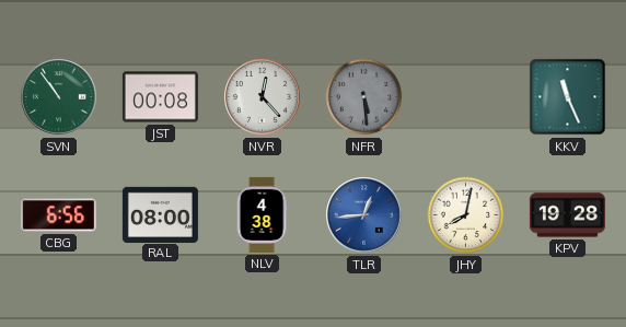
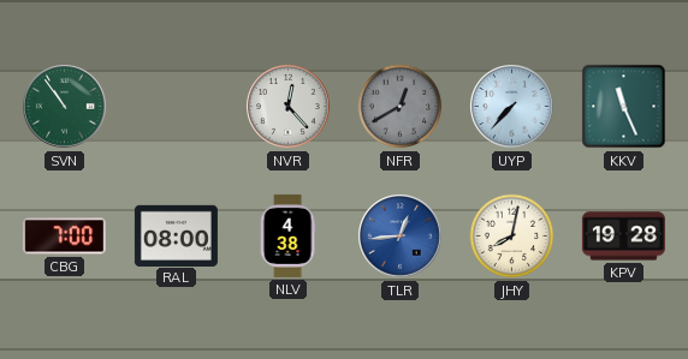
JST: 00:08 -> none
NFR: 5:29 -> 12:40
UYP: none -> 7:37
CBG: 6:56 -> 7:00
